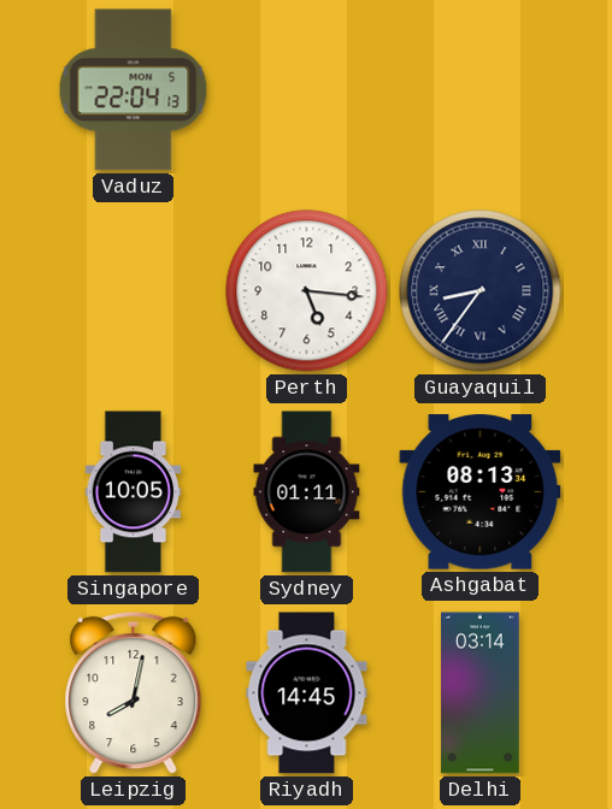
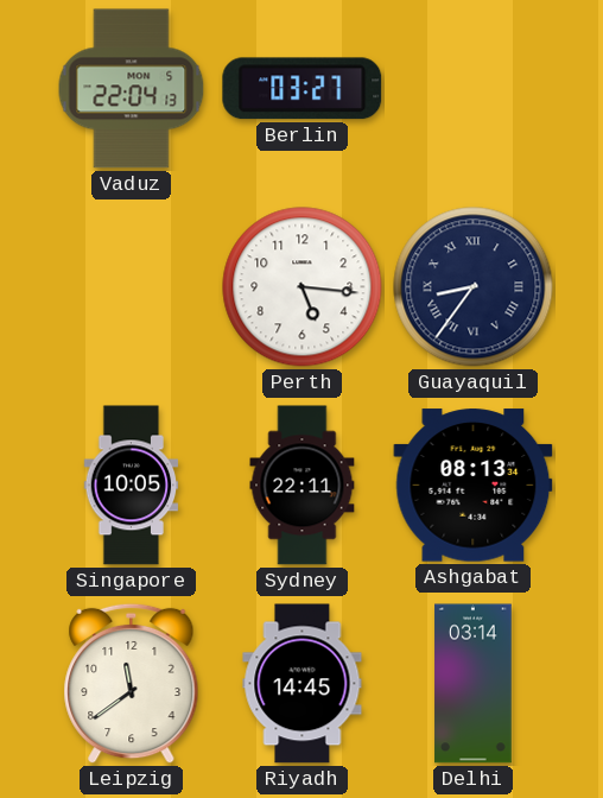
Berlin: none -> 03:27
Sydney: 01:11 -> 22:11
Leipzig: 8:02 -> 11:39
